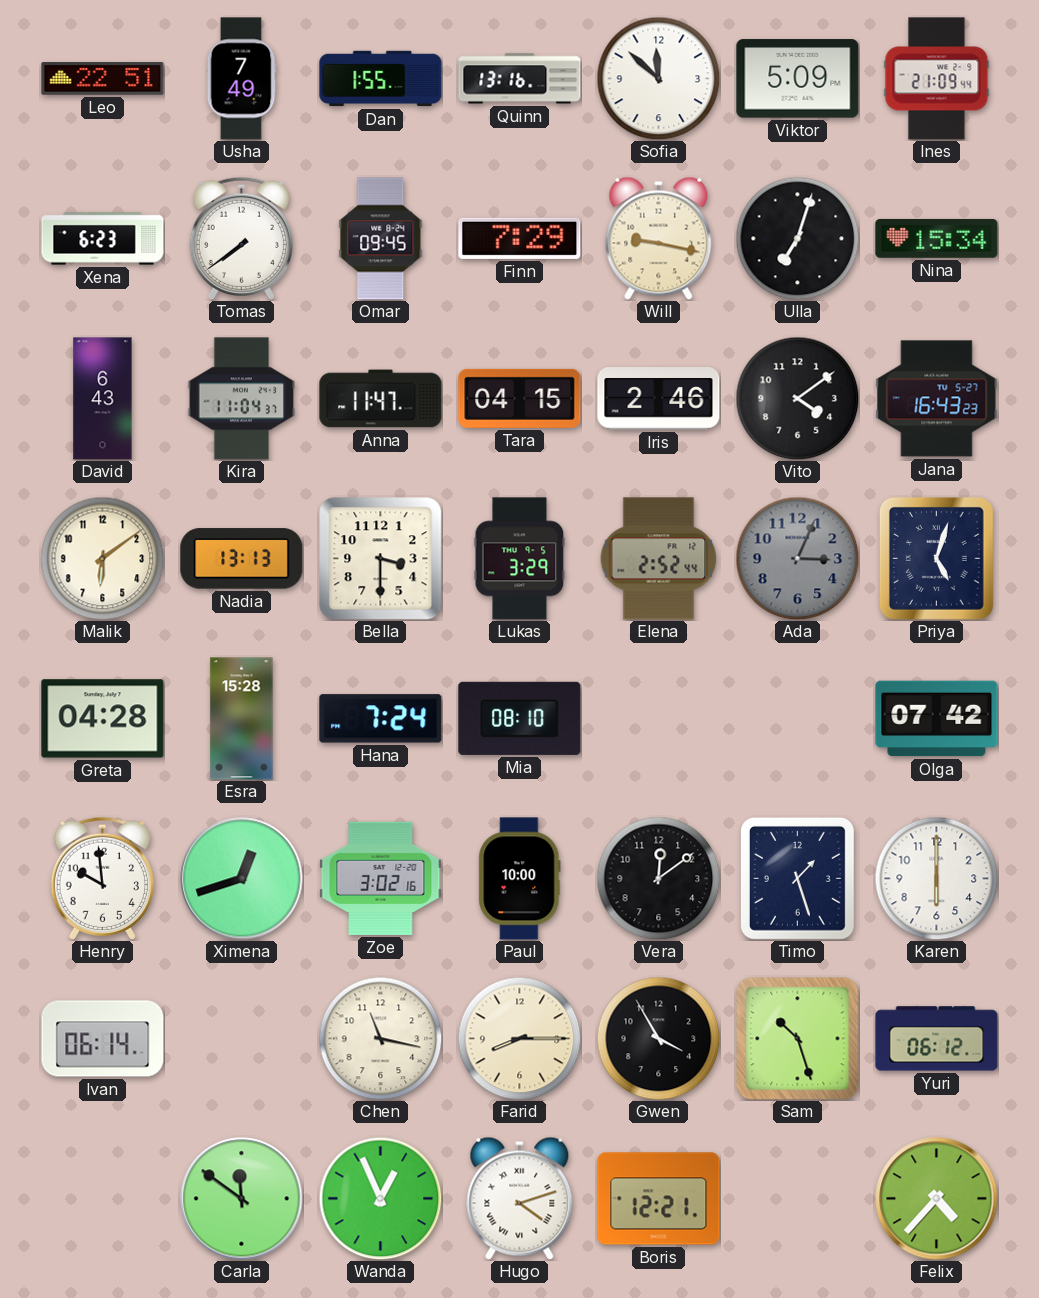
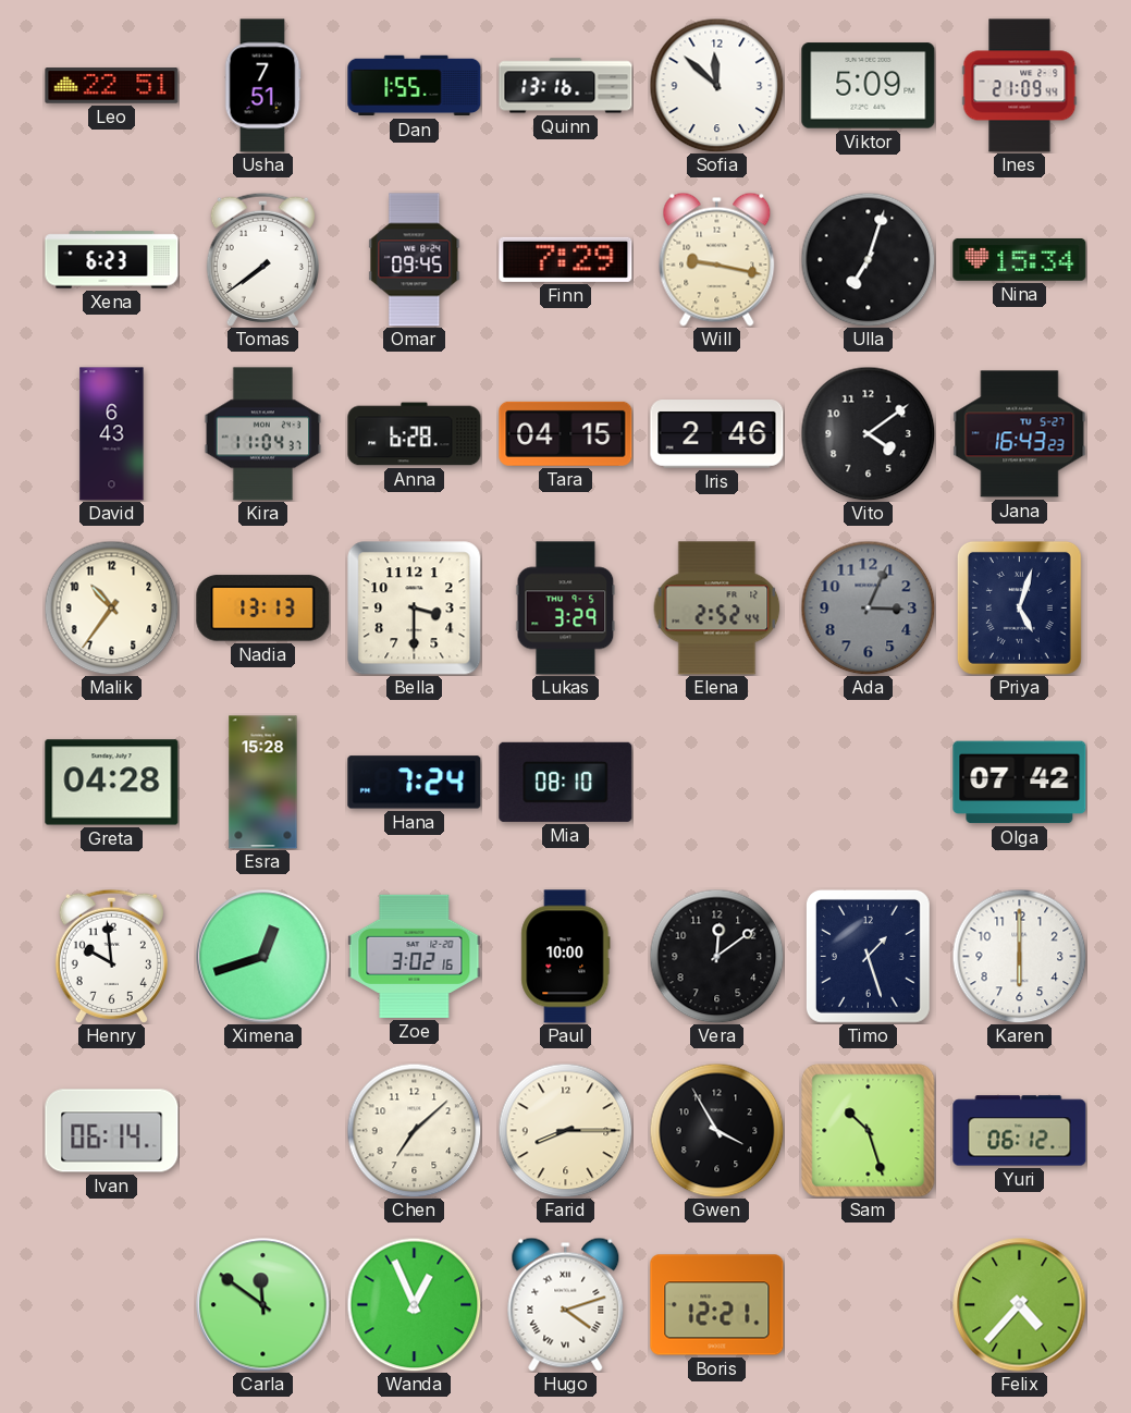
Usha: 7:49 -> 7:51
Anna: 11:47 -> 6:28
Malik: 6:09 -> 10:36
Chen: 11:17 -> 7:08
